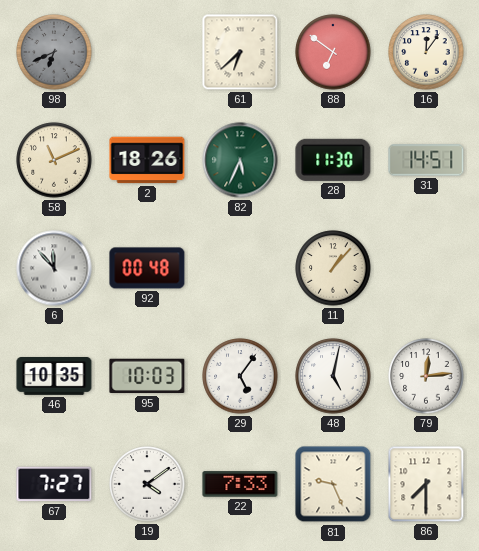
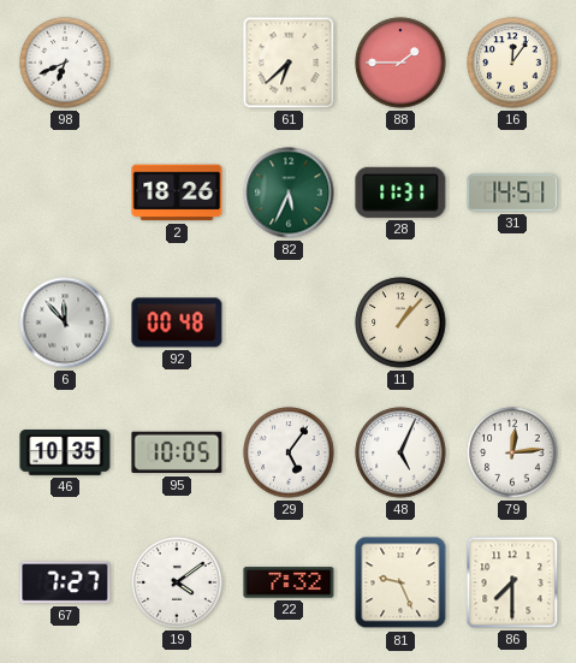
98 dial: grey -> white
88: 6:51 -> 1:45
58: 11:11 -> none
28: 11:30 -> 11:31
95: 10:03 -> 10:05
48: 5:02 -> 5:04
22: 7:33 -> 7:32
